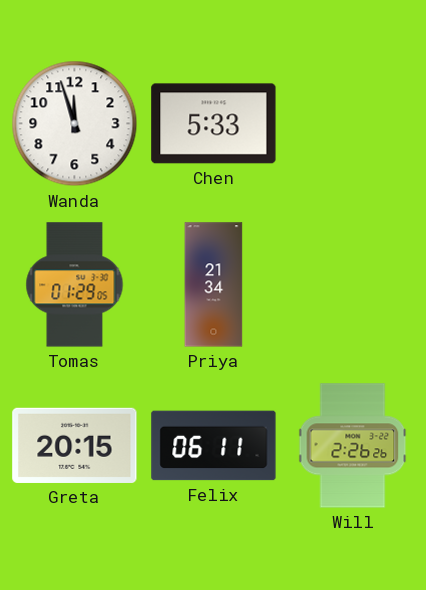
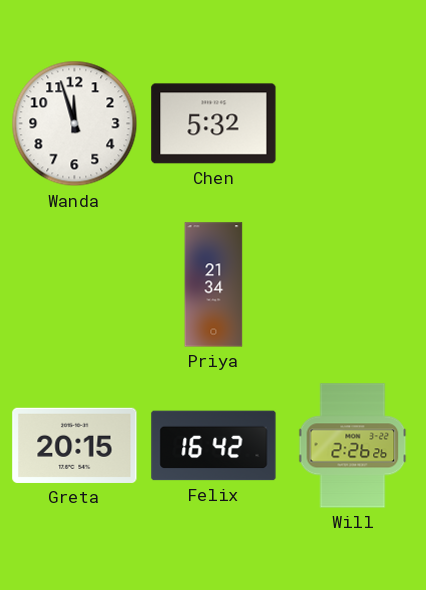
Chen: 5:33 -> 5:32
Tomas: 01:29 -> none
Felix: 06:11 -> 16:42
